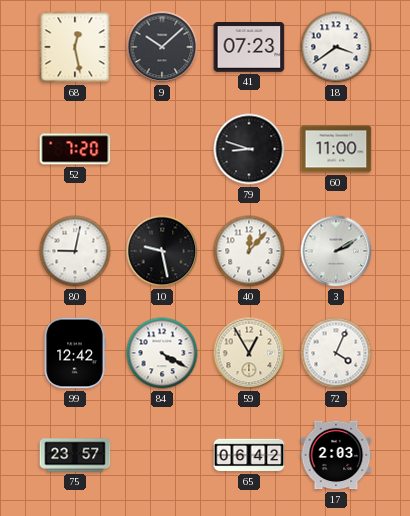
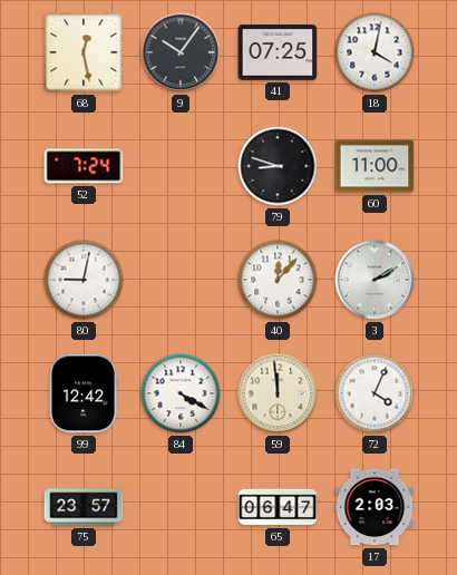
9: 10:08 -> 10:06
41: 07:23 -> 07:25
18: 3:39 -> 4:02
52: 7:20 -> 7:24
10: 9:28 -> none
59: 12:55 -> 11:59
65: 06:42 -> 06:47
